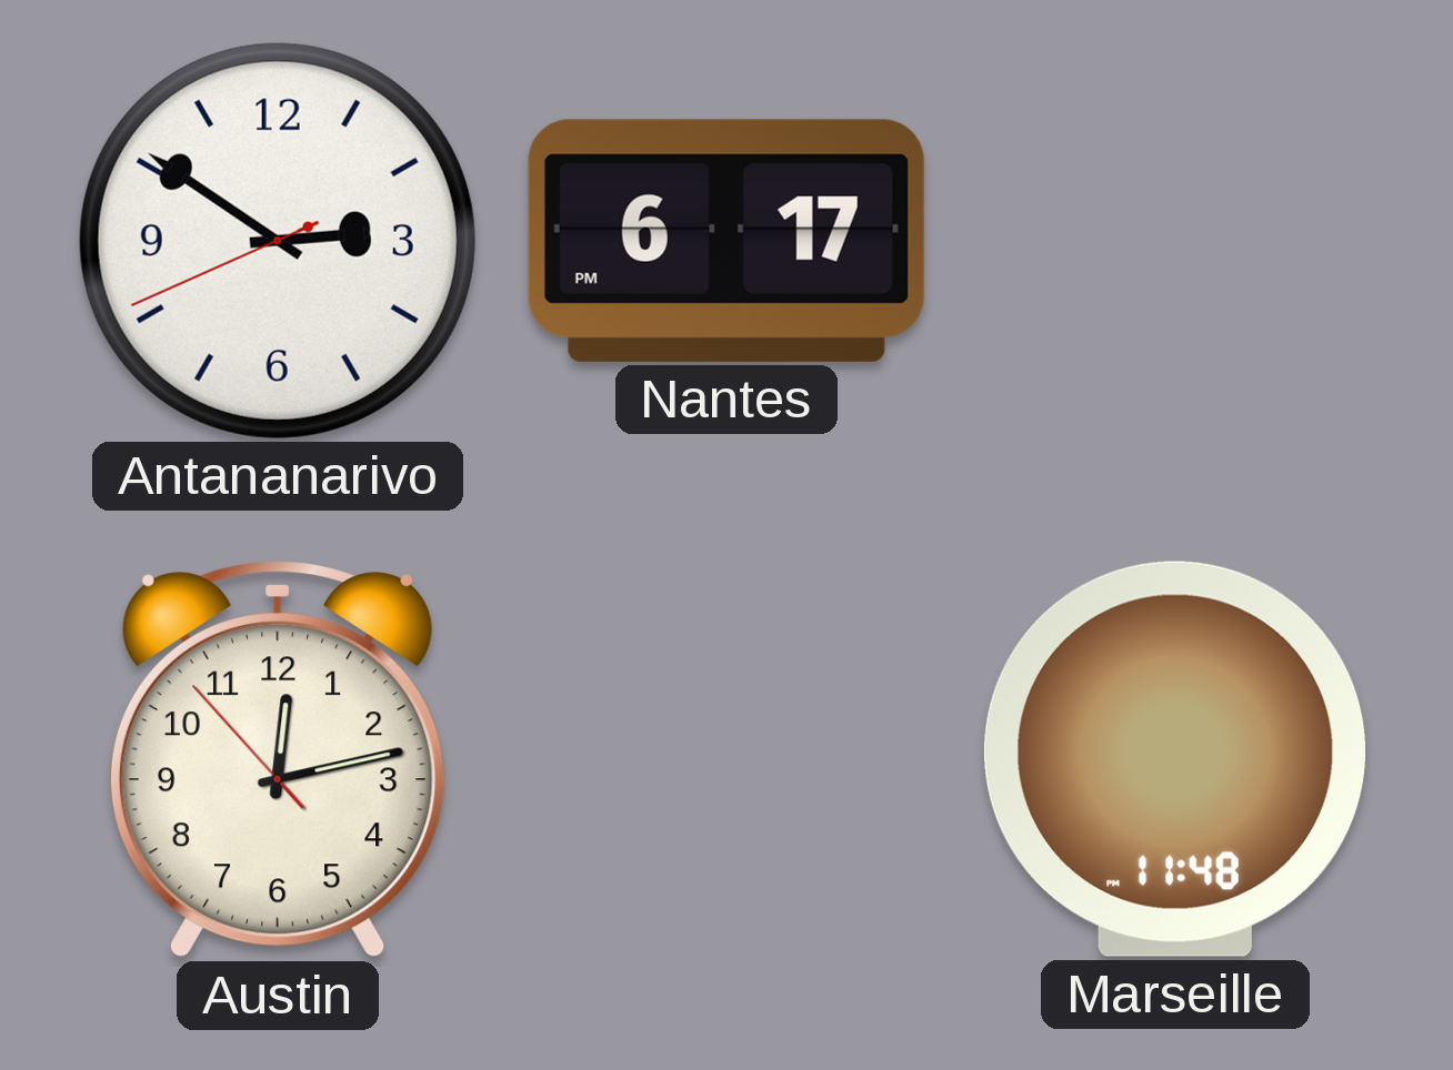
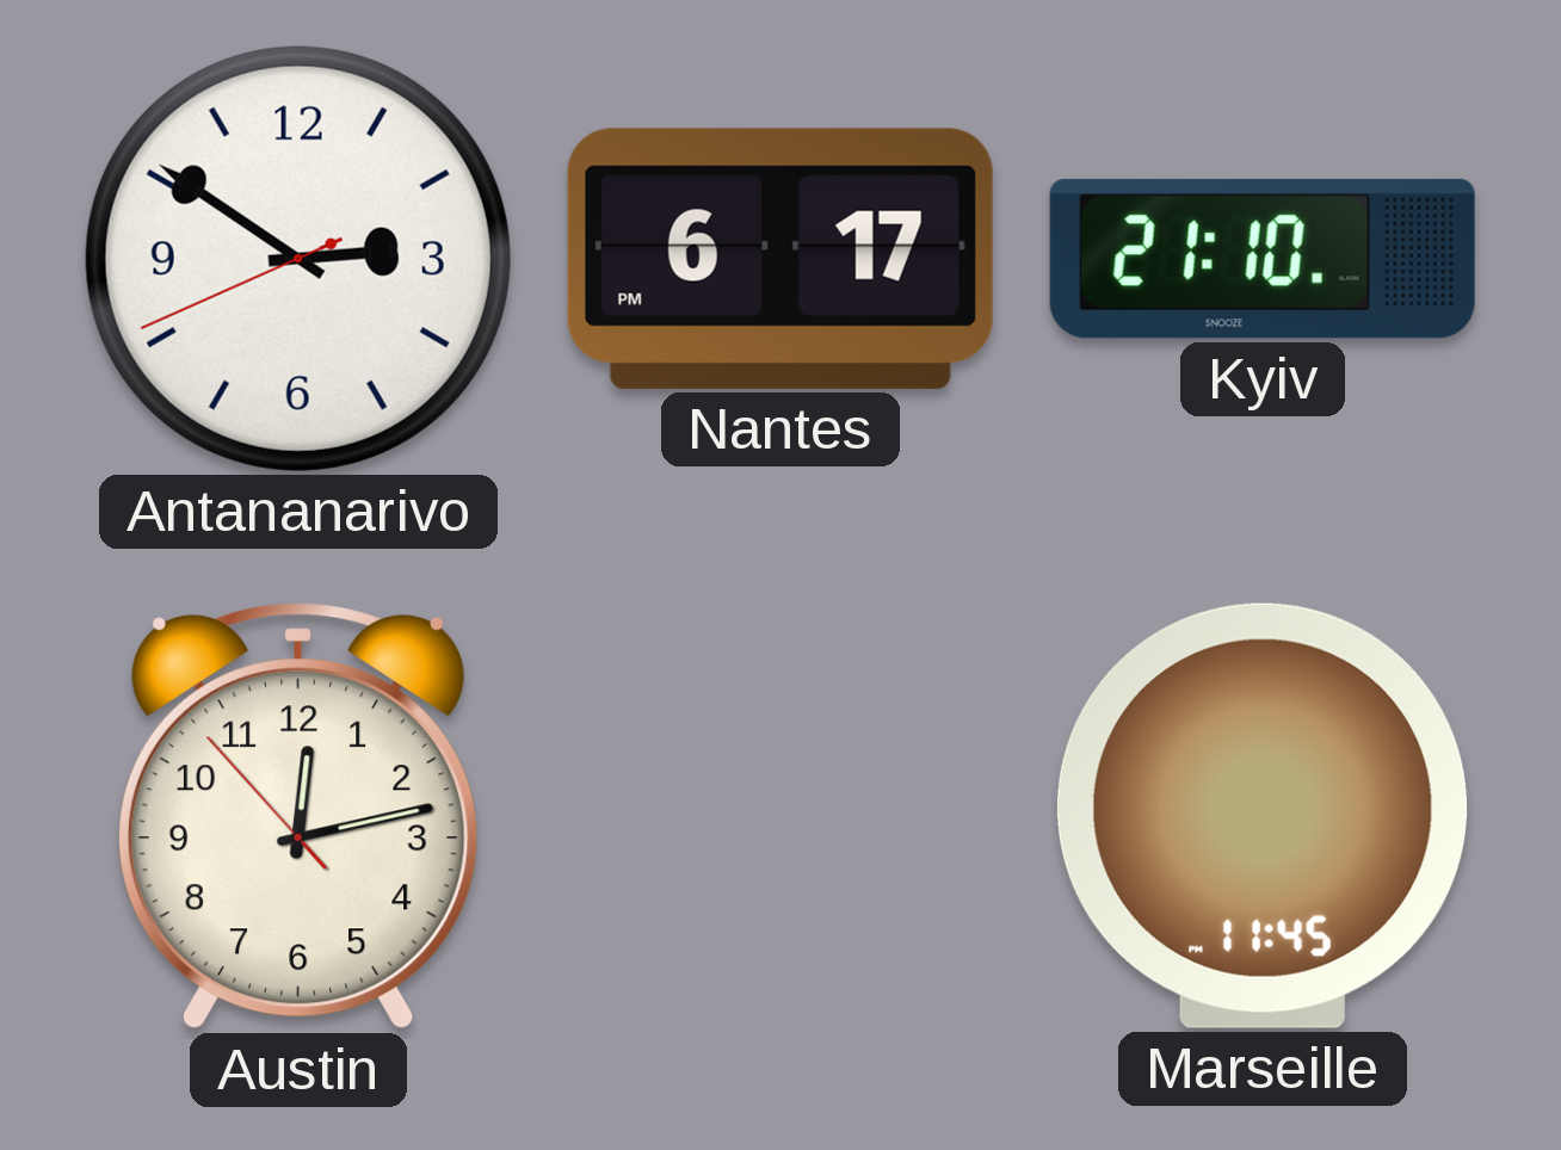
Kyiv: none -> 21:10
Marseille: 11:48 -> 11:45
